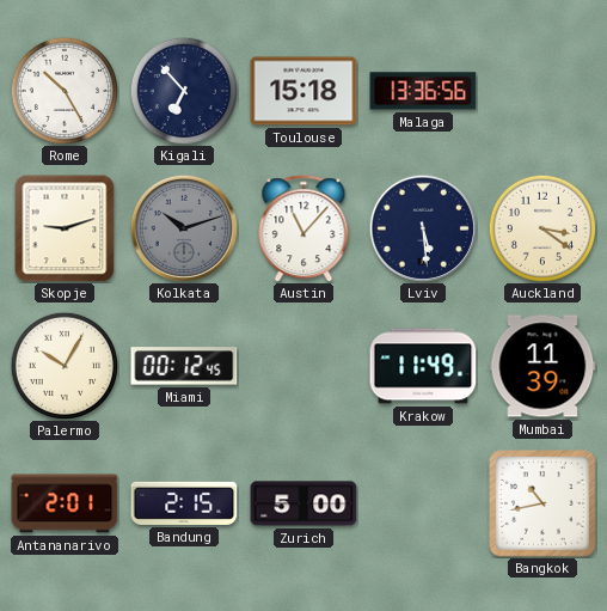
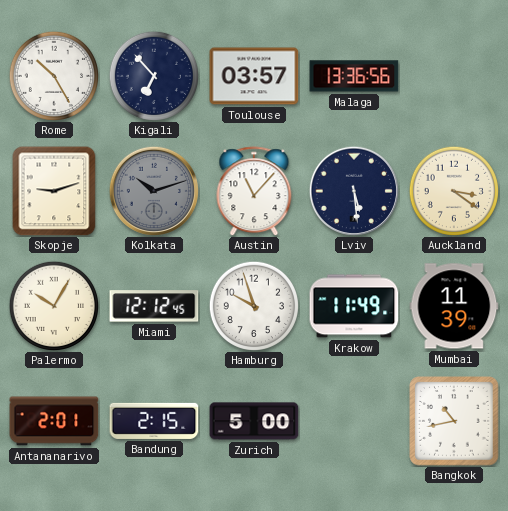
Toulouse: 15:18 -> 03:57
Miami: 00:12 -> 12:12
Hamburg: none -> 9:57
